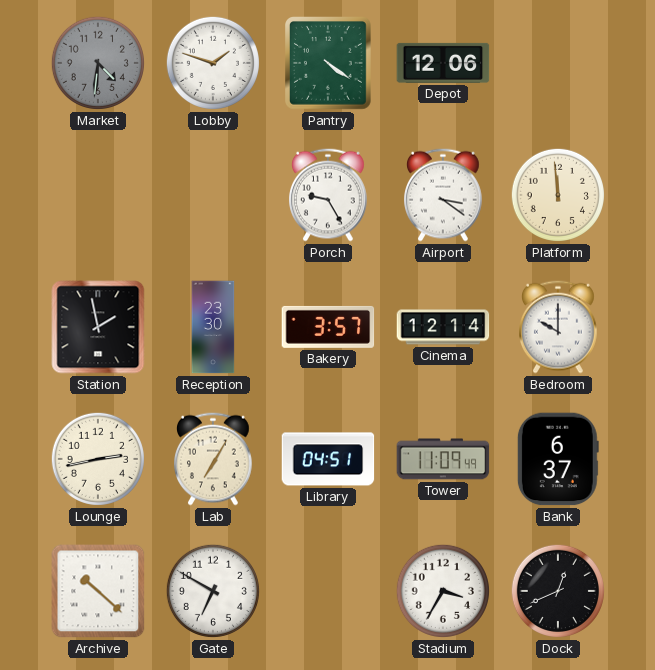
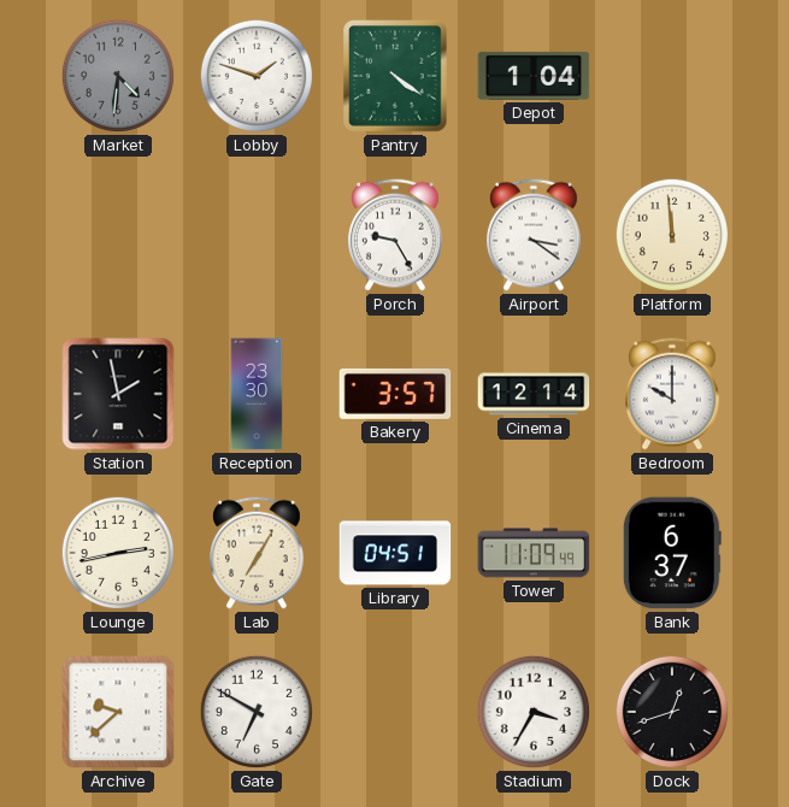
Depot: 12:06 -> 1:04
Archive: 10:22 -> 9:38
Dock: 12:41 -> 12:42
